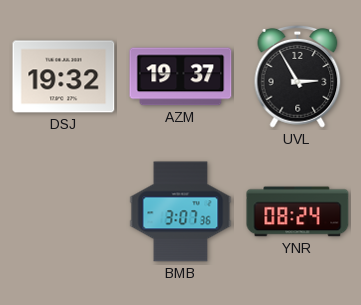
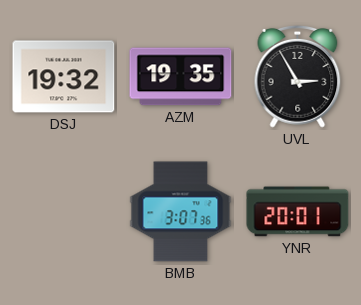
AZM: 19:37 -> 19:35
YNR: 08:24 -> 20:01
